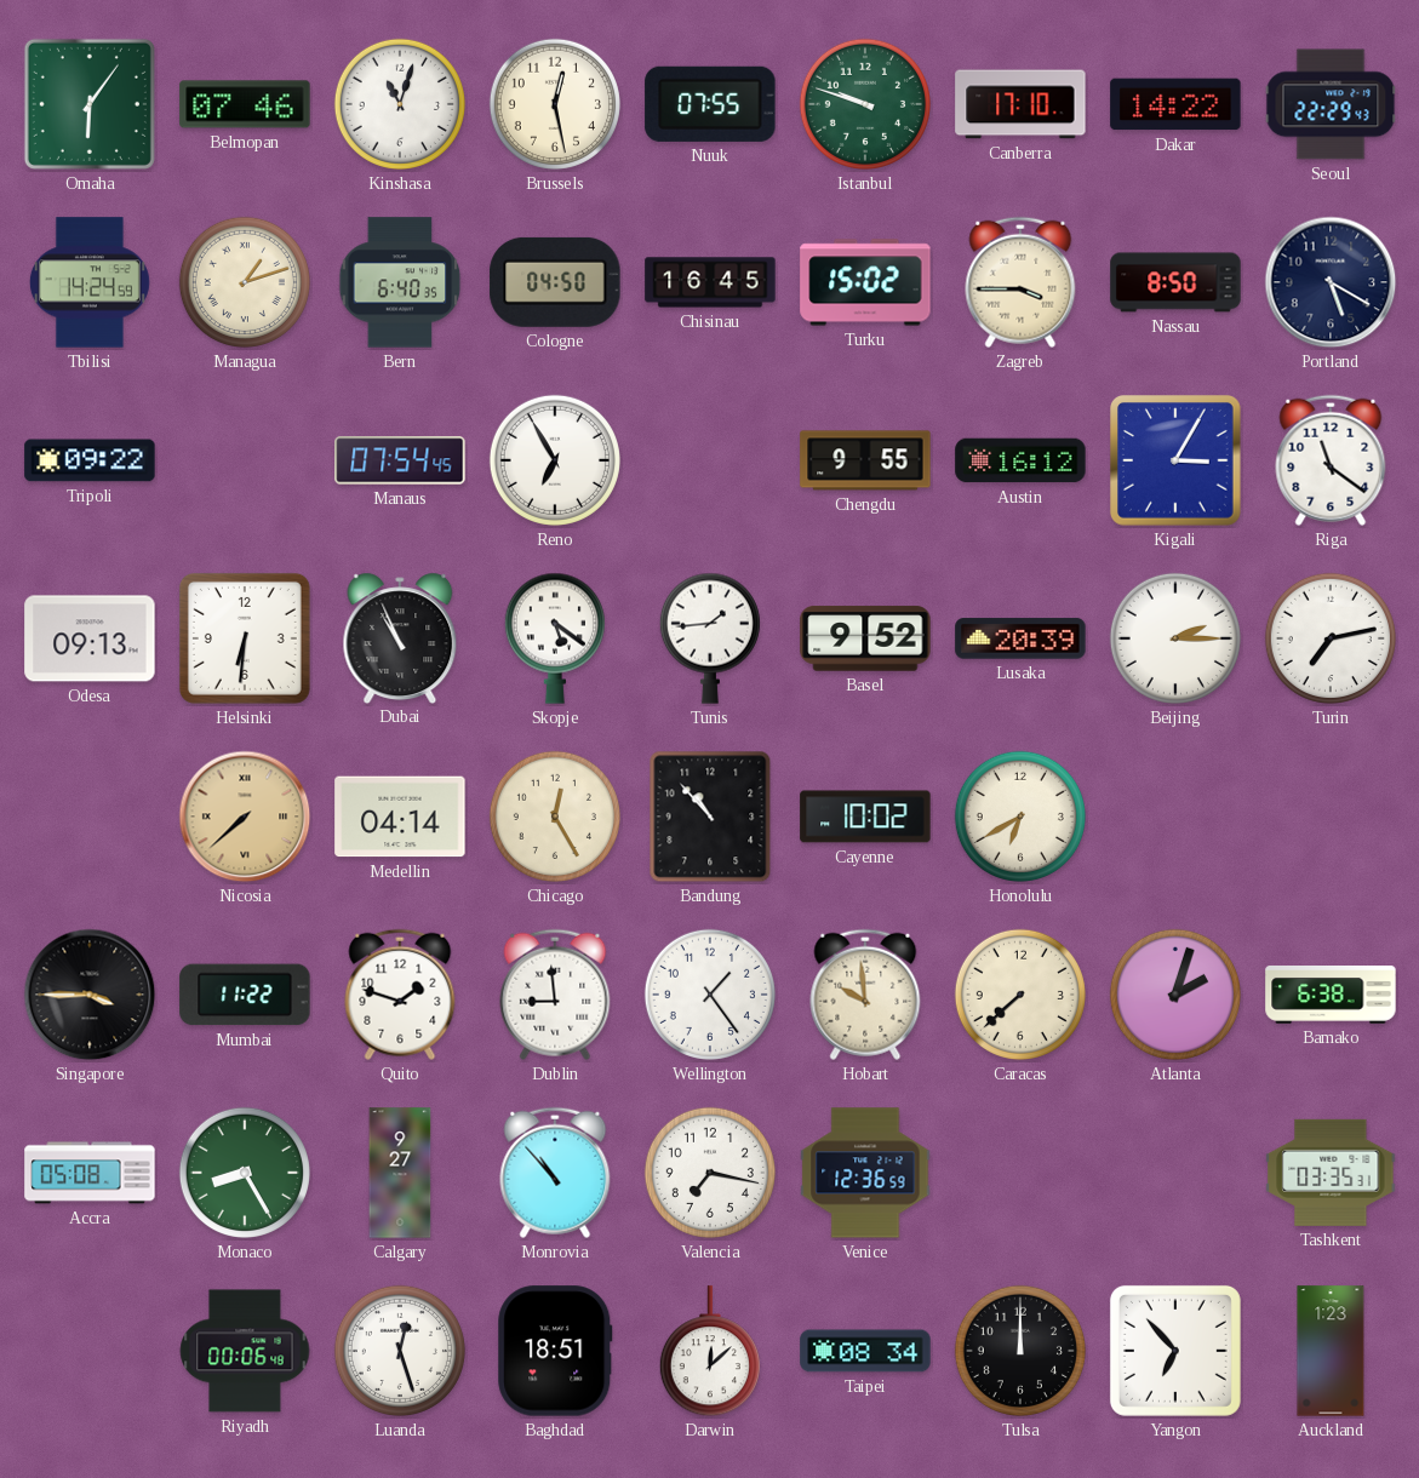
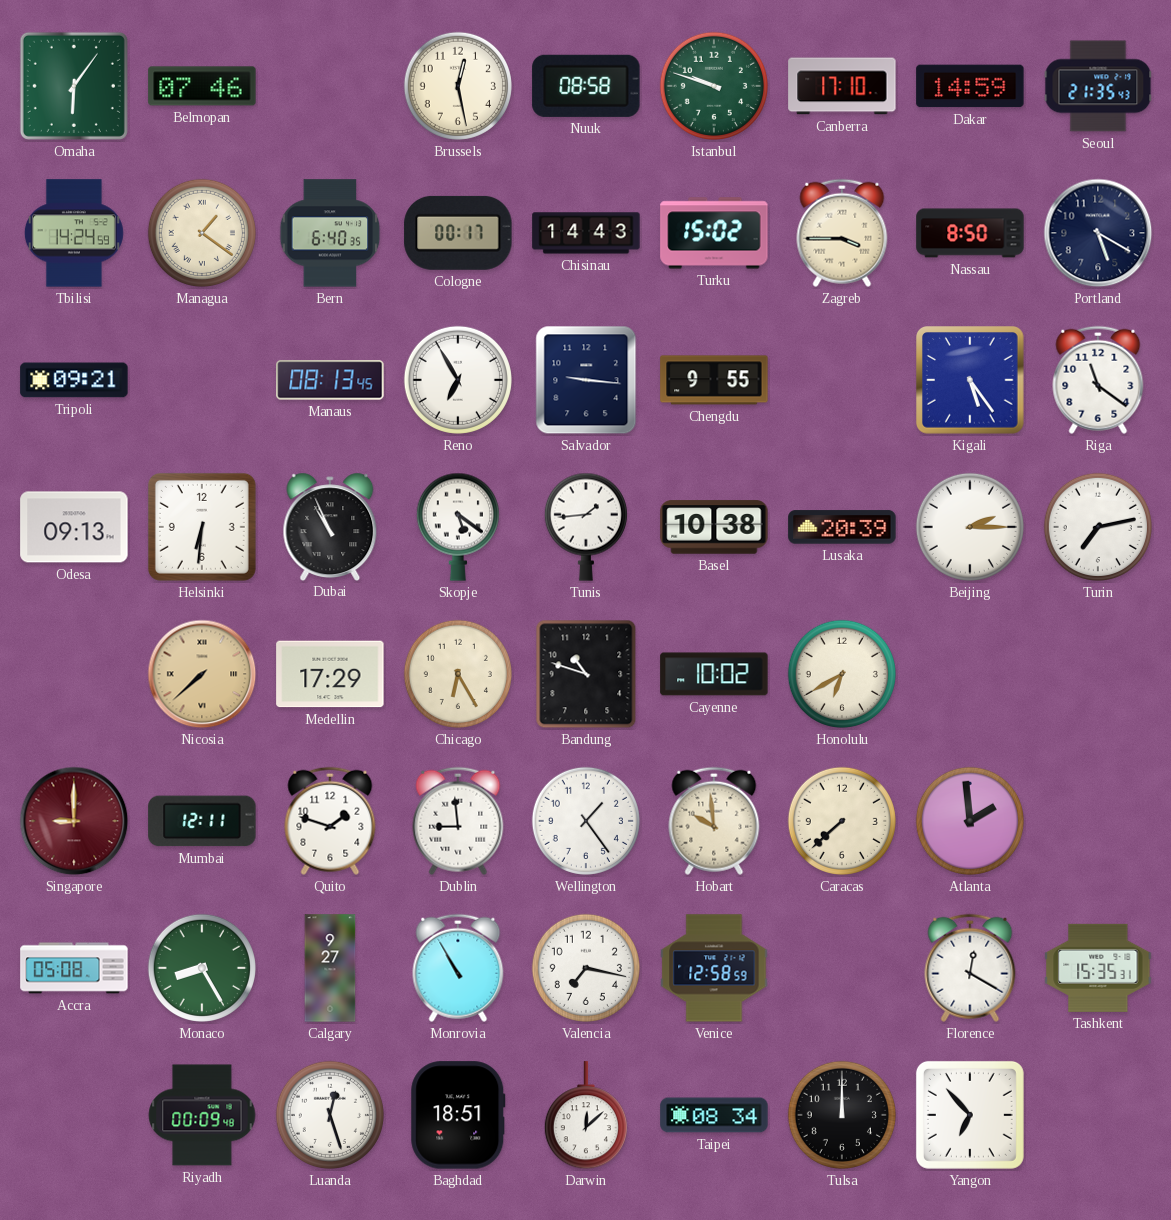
Kinshasa: 11:03 -> none
Nuuk: 07:55 -> 08:58
Dakar: 14:22 -> 14:59
Seoul: 22:29 -> 21:35
Managua: 1:12 -> 1:21
Cologne: 04:50 -> 00:17
Chisinau: 16:45 -> 14:43
Tripoli: 09:22 -> 09:21
Manaus: 07:54 -> 08:13
Salvador: none -> 9:16
Austin: 16:12 -> none
Kigali: 3:05 -> 5:24
Basel: 9:52 -> 10:38
Medellin: 04:14 -> 17:29
Chicago: 12:25 -> 6:25
Bandung: 10:53 -> 10:48
Singapore: 3:45 -> 9:00
Singapore dial: black -> burgundy
Mumbai: 11:22 -> 12:11
Atlanta: 2:03 -> 1:59
Bamako: 6:38 -> none
Monrovia: 10:53 -> 10:55
Venice: 12:36 -> 12:58
Florence: none -> 12:20
Tashkent: 03:35 -> 15:35
Riyadh: 00:06 -> 00:09
Auckland: 1:23 -> none
